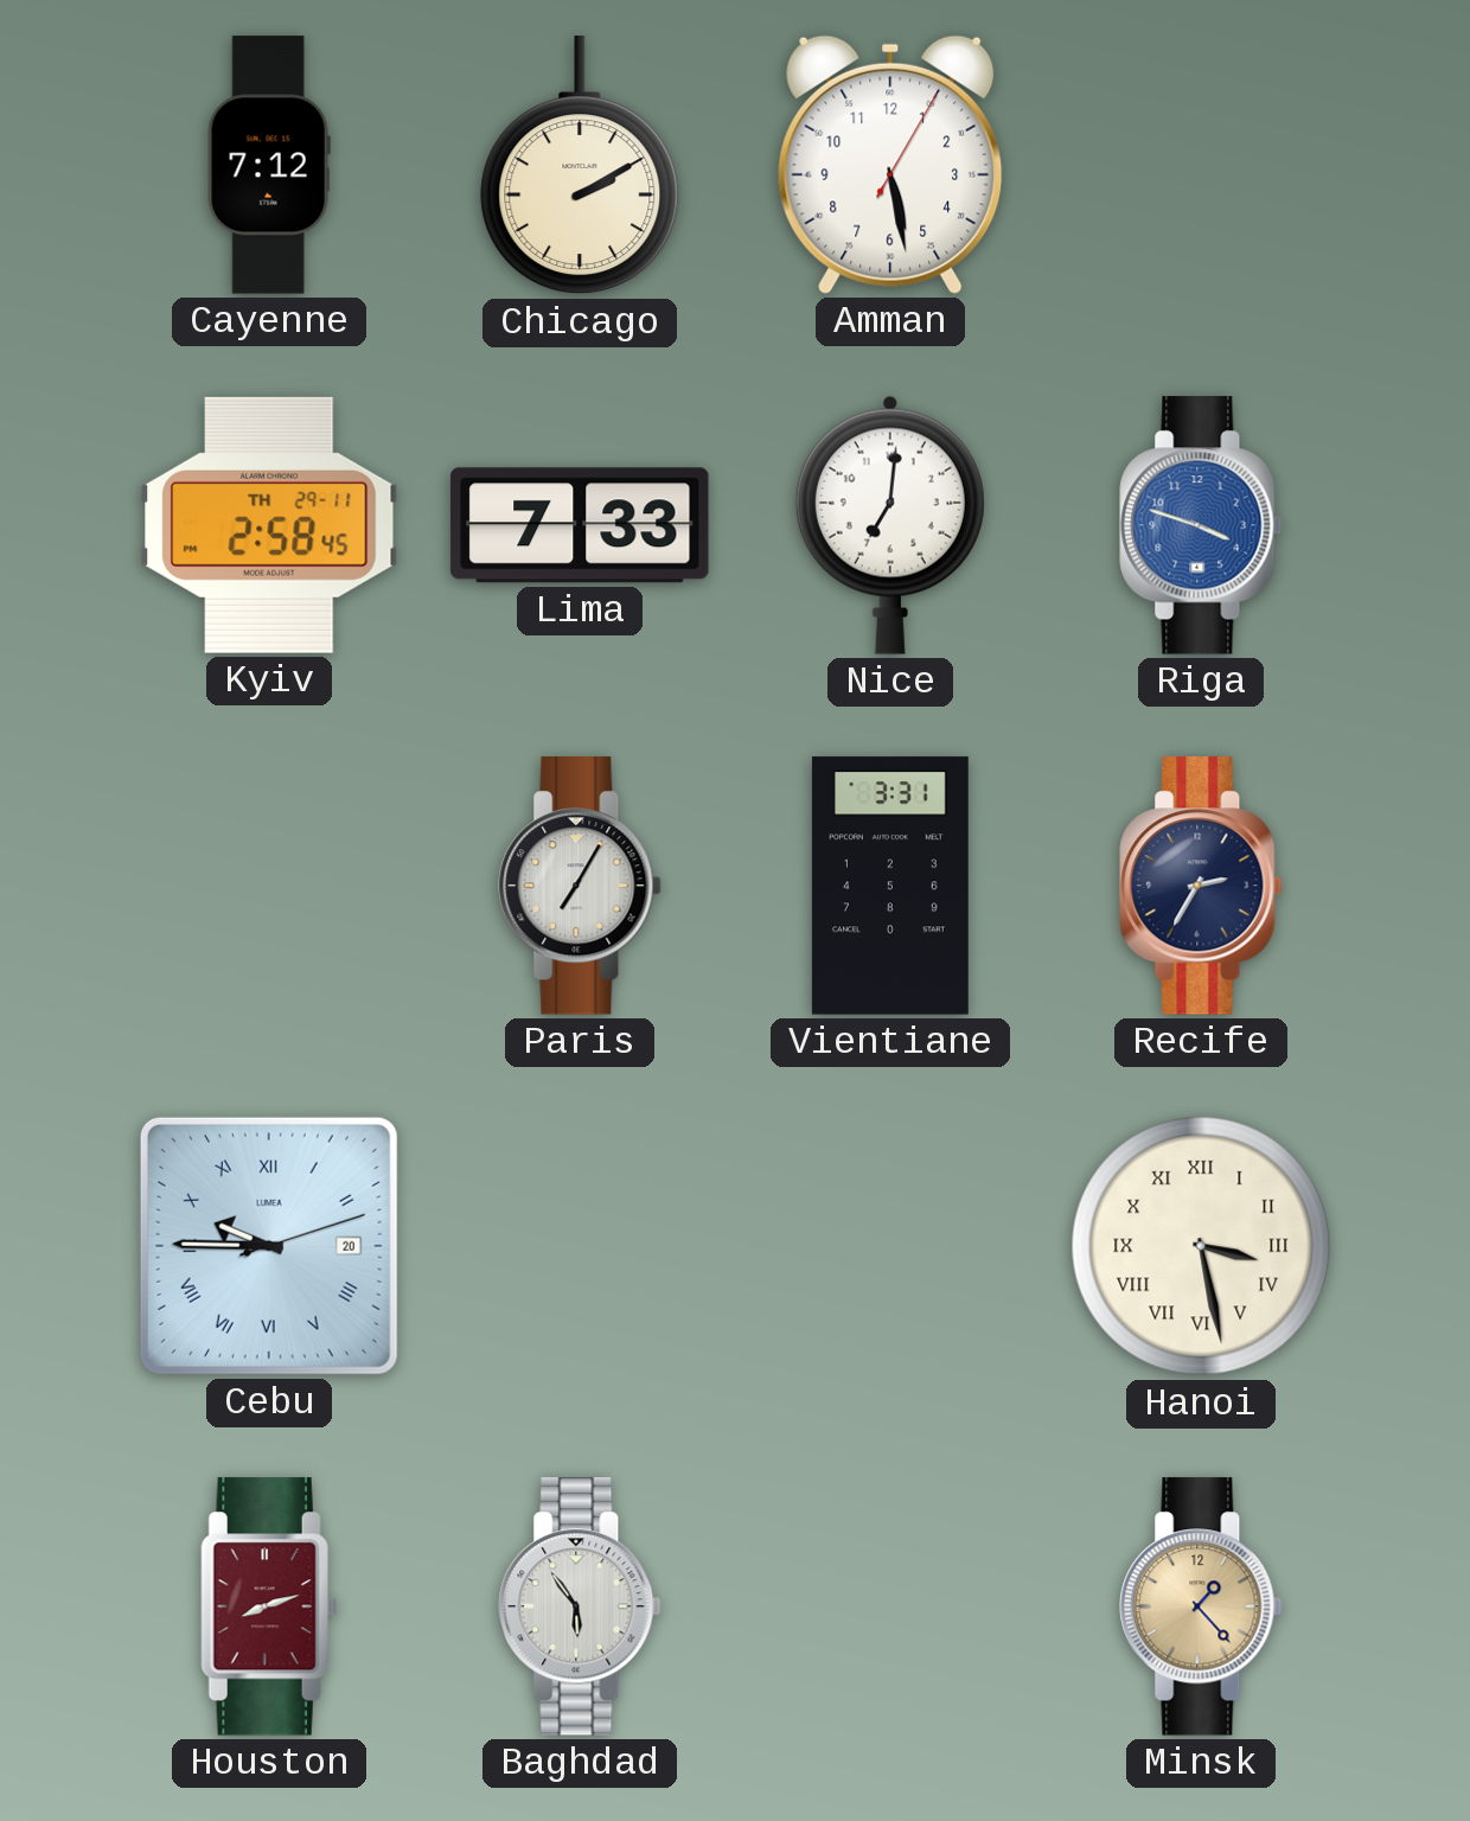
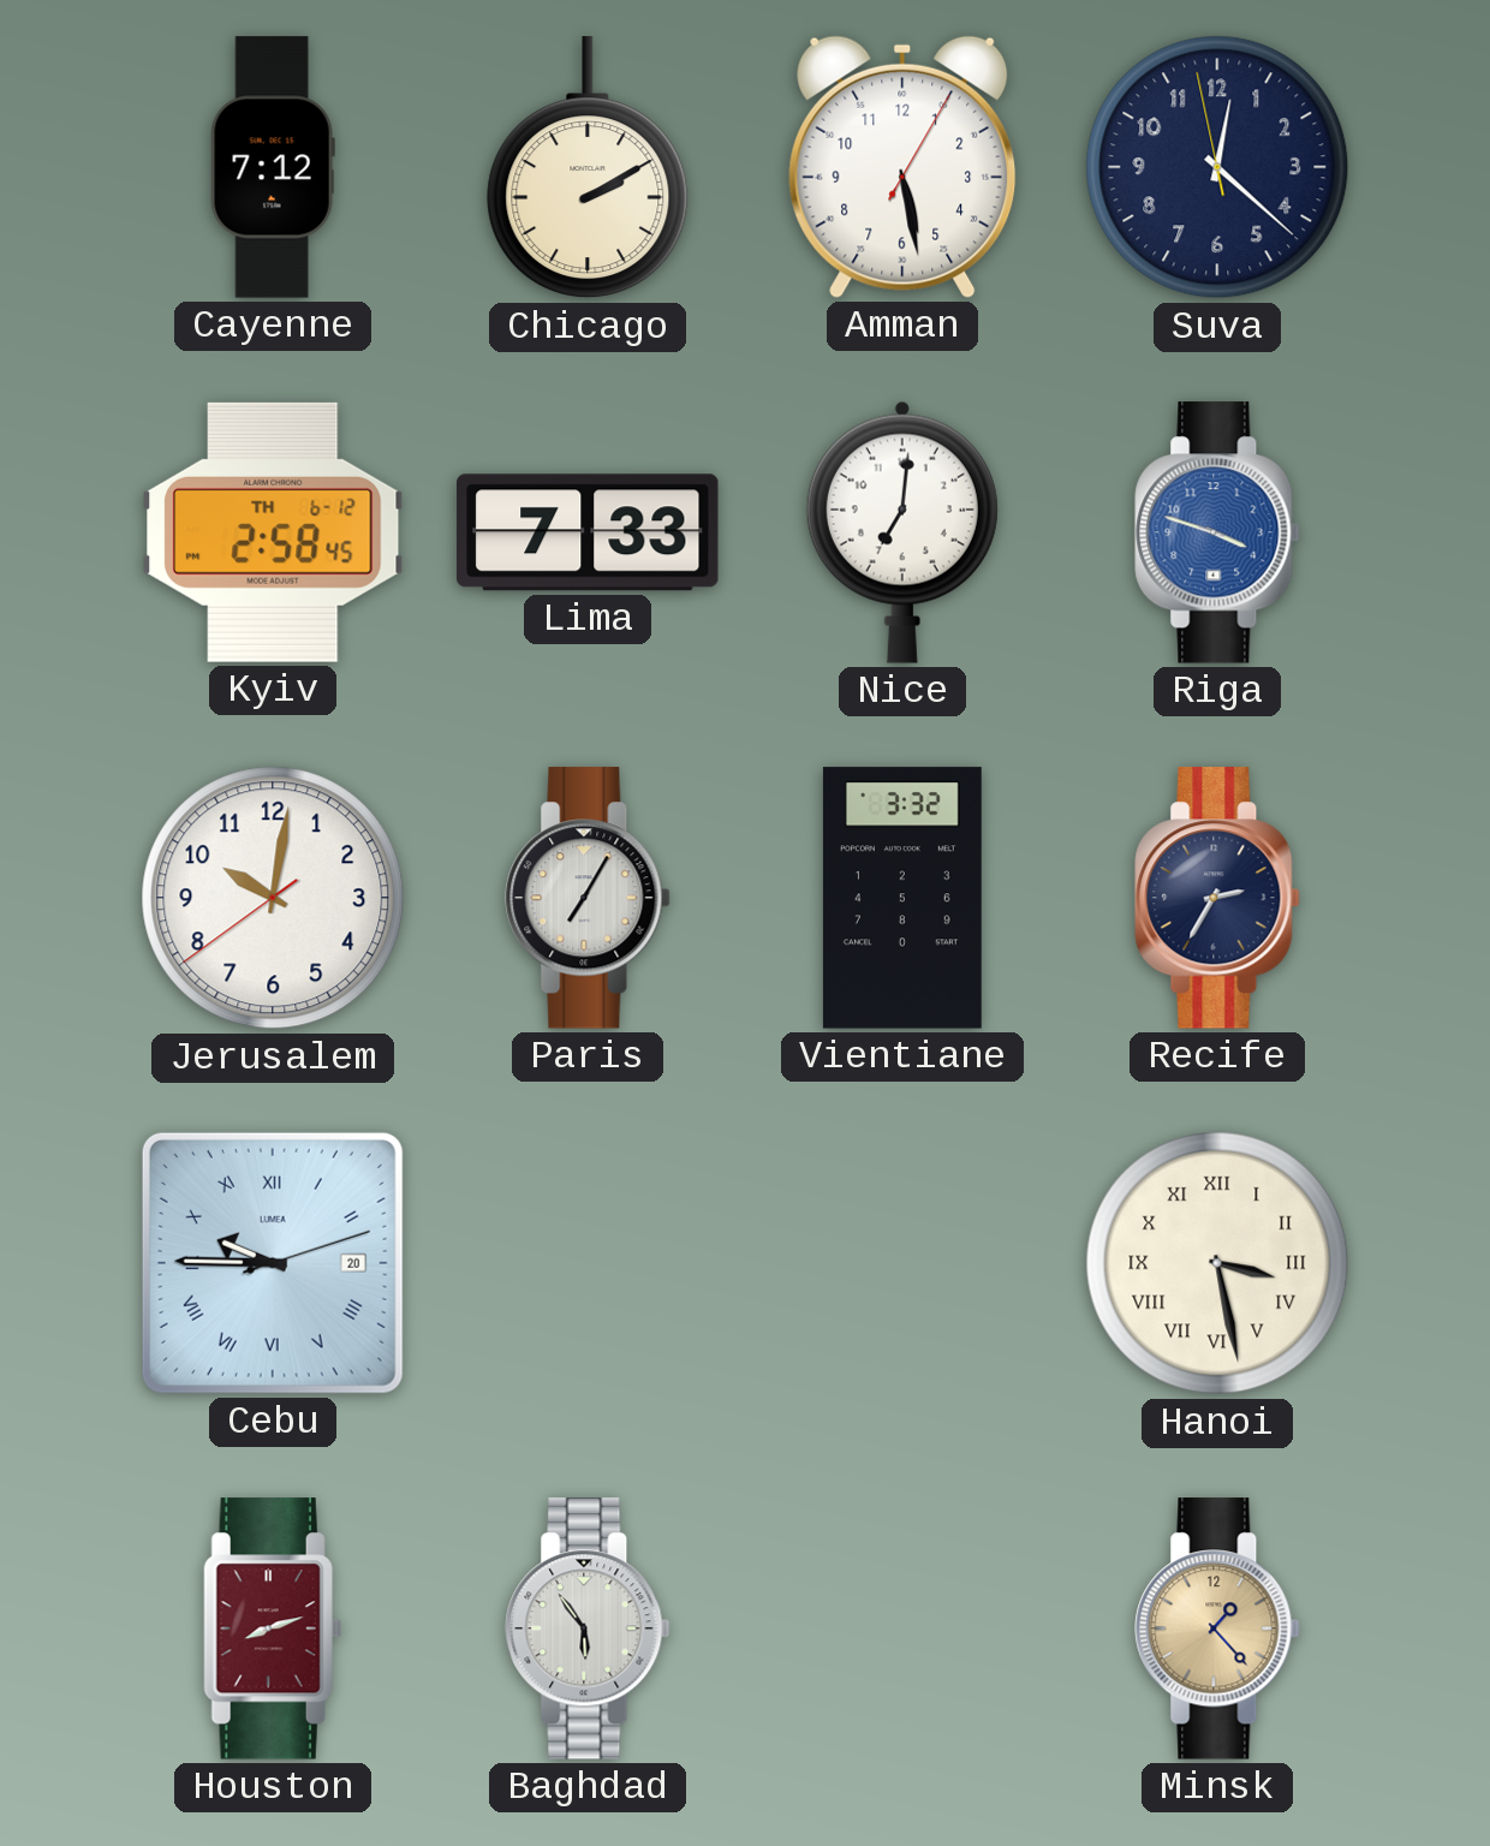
Suva: none -> 12:21
Kyiv date: TH 29-11 -> TH 6-12
Jerusalem: none -> 10:01
Vientiane: 3:31 -> 3:32
